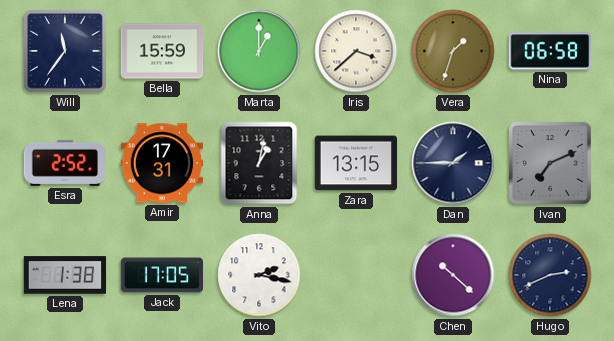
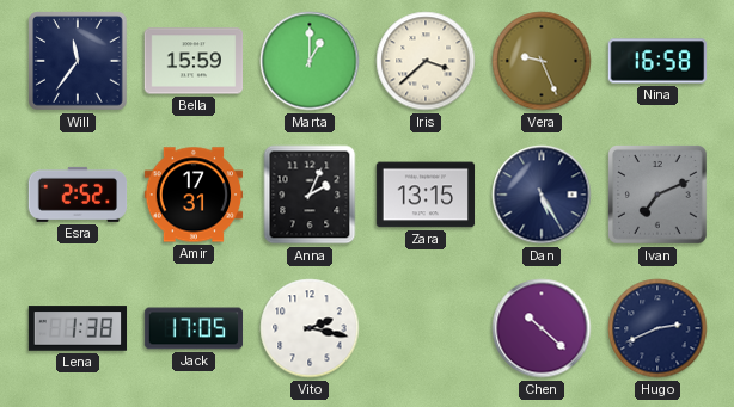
Vera: 1:33 -> 9:26
Nina: 06:58 -> 16:58
Anna: 1:02 -> 2:04
Dan: 1:45 -> 5:25
